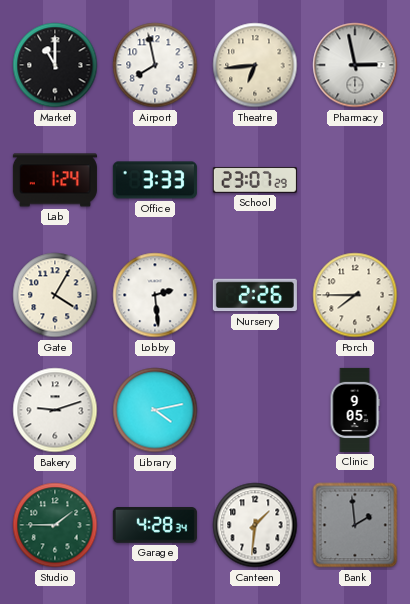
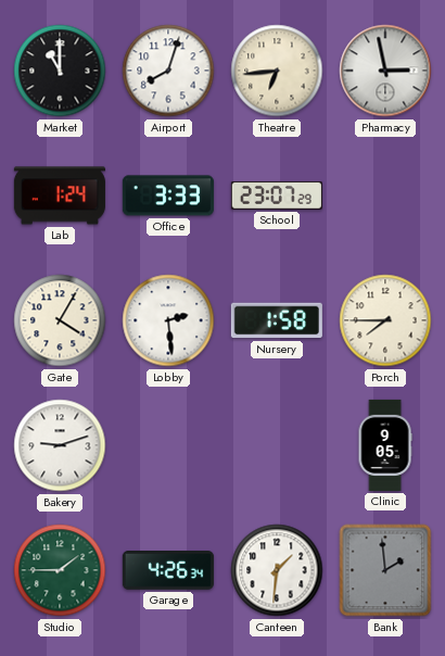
Airport: 7:58 -> 8:03
Nursery: 2:26 -> 1:58
Library: 4:13 -> none
Garage: 4:28 -> 4:26
